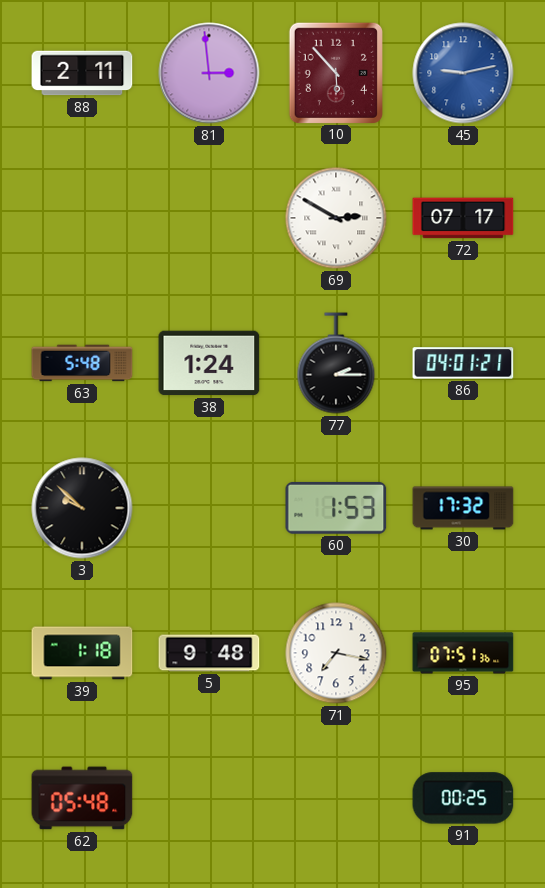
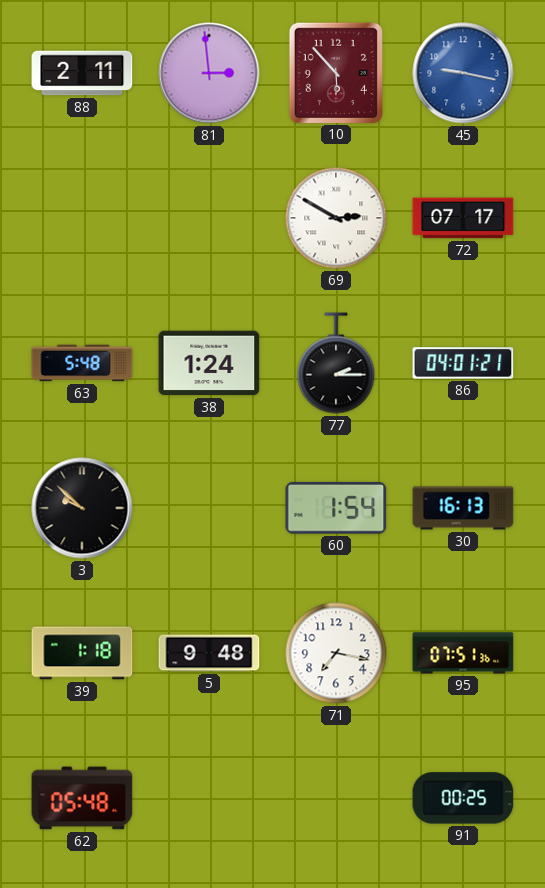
45: 9:13 -> 9:17
60: 1:53 -> 1:54
30: 17:32 -> 16:13
